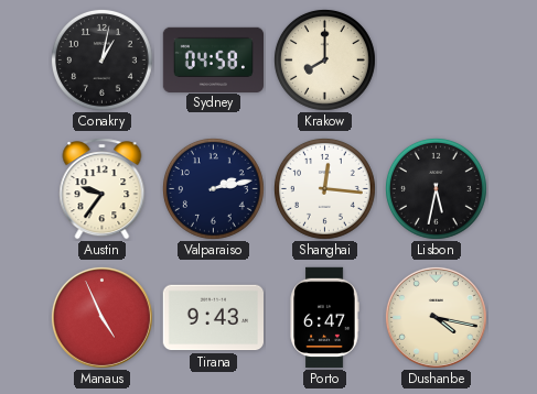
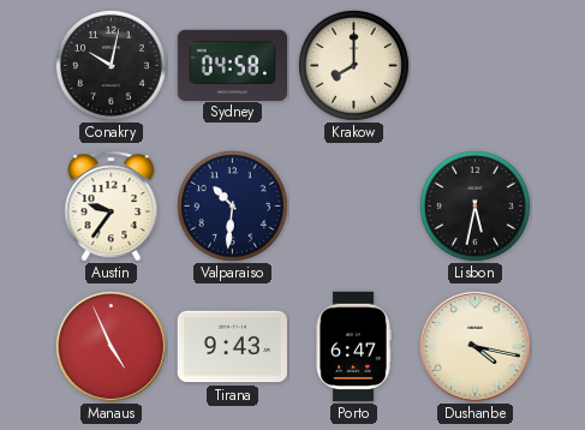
Conakry: 1:02 -> 10:02
Valparaiso: 2:13 -> 10:31
Shanghai: 12:16 -> none
